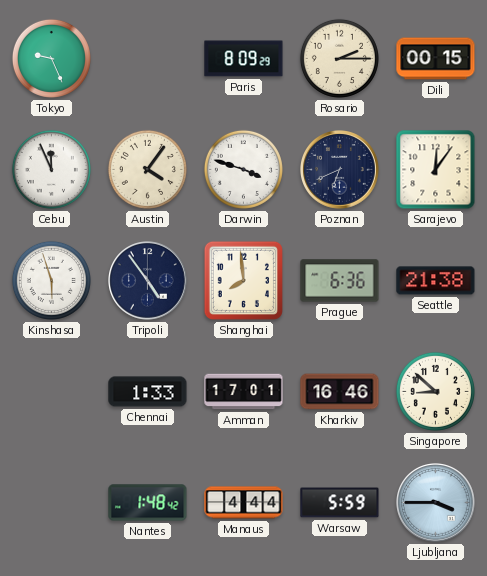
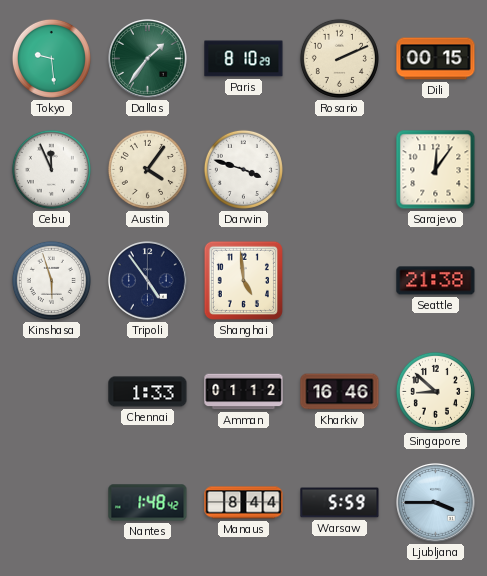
Tokyo: 9:26 -> 9:29
Dallas: none -> 1:36
Paris: 8:09 -> 8:10
Rosario: 2:15 -> 2:11
Poznan: 6:41 -> none
Shanghai: 7:59 -> 4:59
Prague: 6:36 -> none
Amman: 17:01 -> 01:12
Manaus: 4:44 -> 8:44
